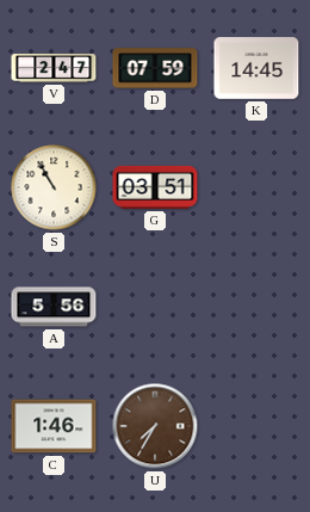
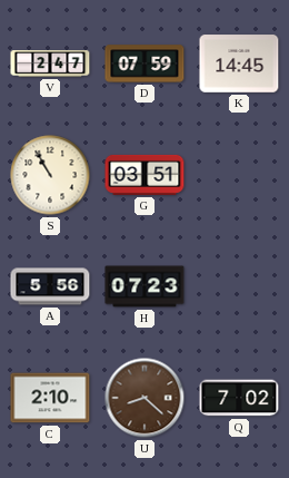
H: none -> 07:23
C: 1:46 -> 2:10
U: 7:35 -> 8:22
Q: none -> 7:02
